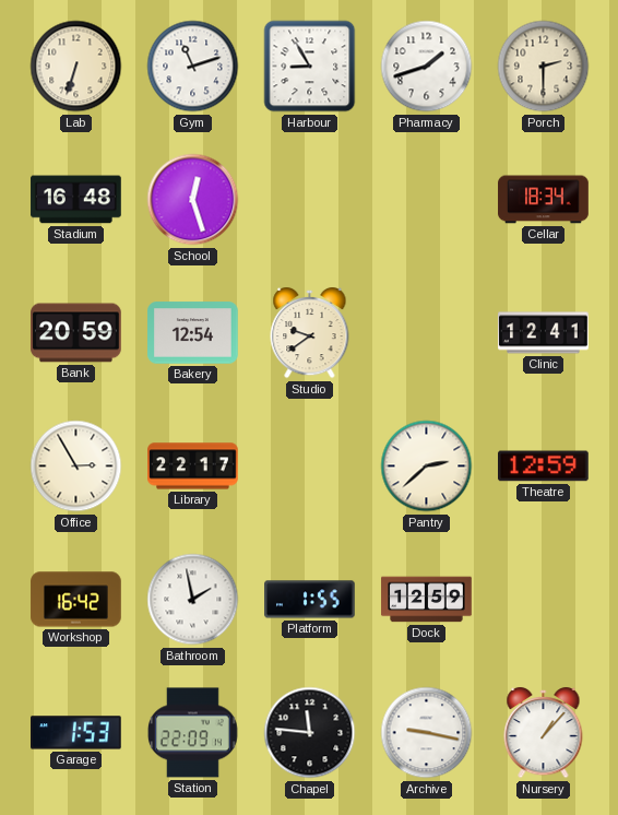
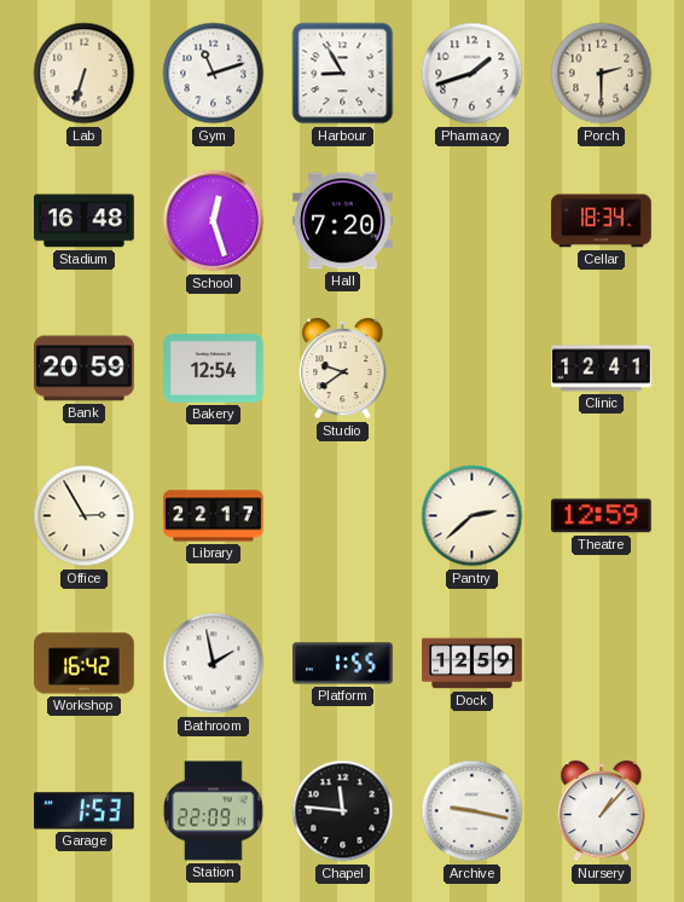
Hall: none -> 7:20
